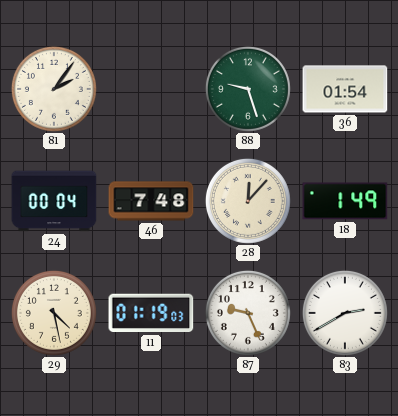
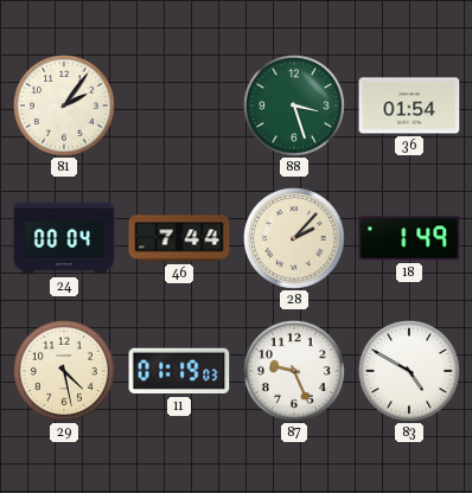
88: 9:27 -> 3:27
46: 7:48 -> 7:44
28: 12:07 -> 2:07
83: 2:40 -> 4:50
